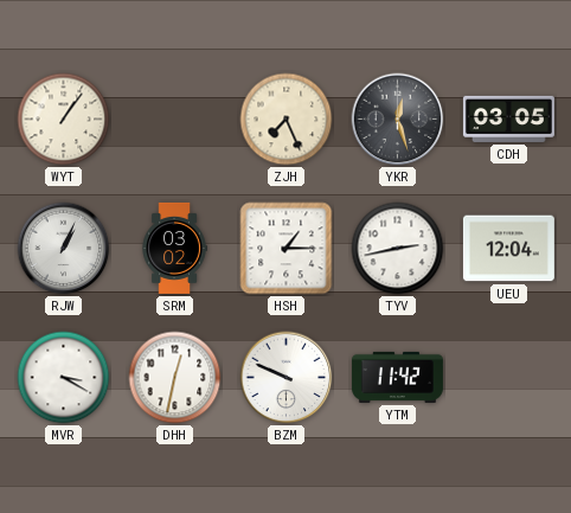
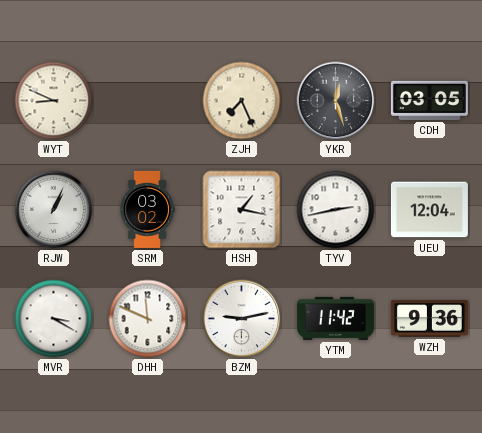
WYT: 1:06 -> 8:49
HSH: 1:15 -> 1:17
DHH: 12:32 -> 11:49
BZM: 9:49 -> 9:13
WZH: none -> 9:36
